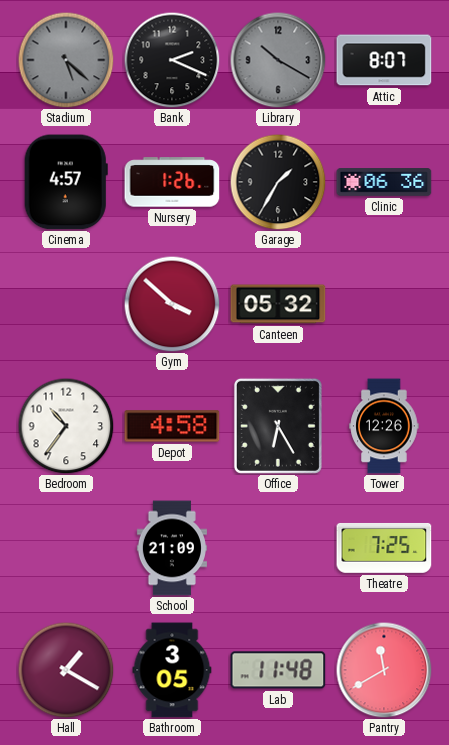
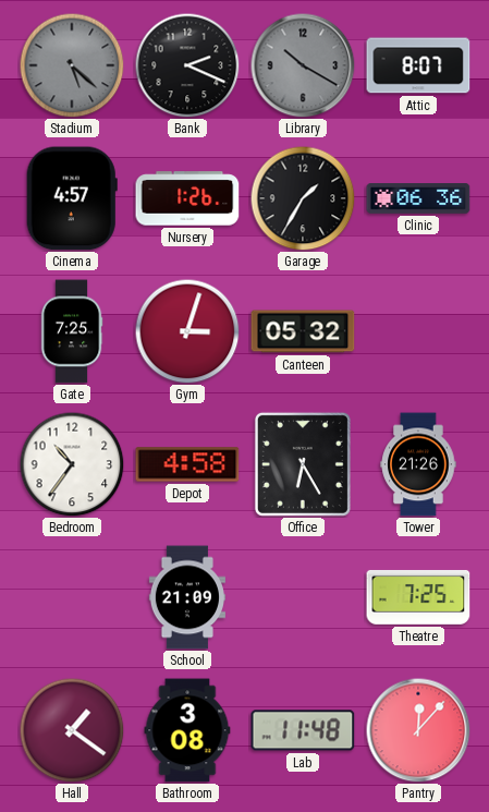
Gate: none -> 7:25
Gym: 3:52 -> 3:03
Tower: 12:26 -> 21:26
Hall: 1:20 -> 1:21
Bathroom: 3:05 -> 3:08
Pantry: 11:40 -> 12:07
